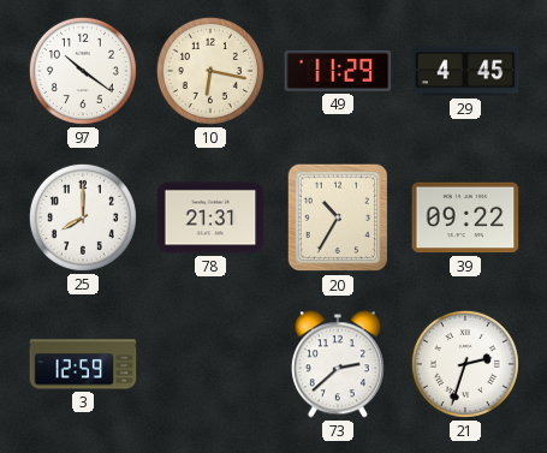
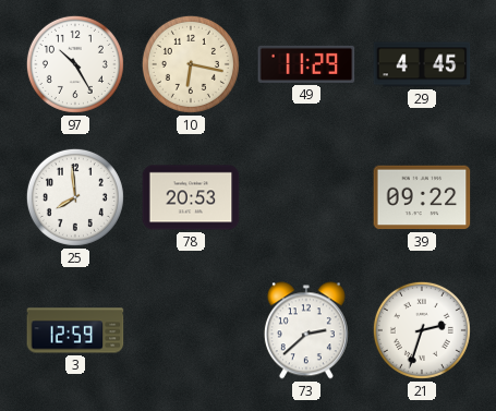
97: 10:21 -> 10:25
25: 8:00 -> 7:59
78: 21:31 -> 20:53
20: 10:35 -> none
